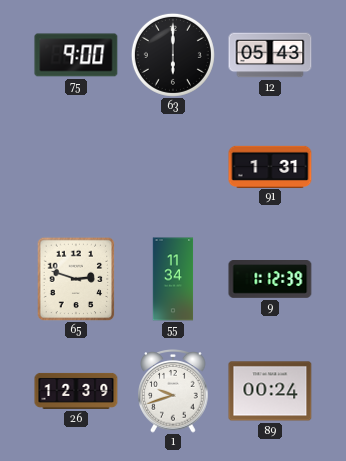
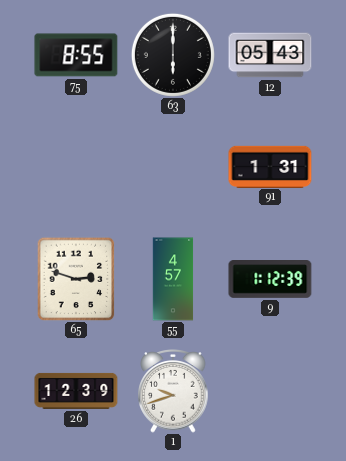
75: 9:00 -> 8:55
55: 11:34 -> 4:57
89: 00:24 -> none
